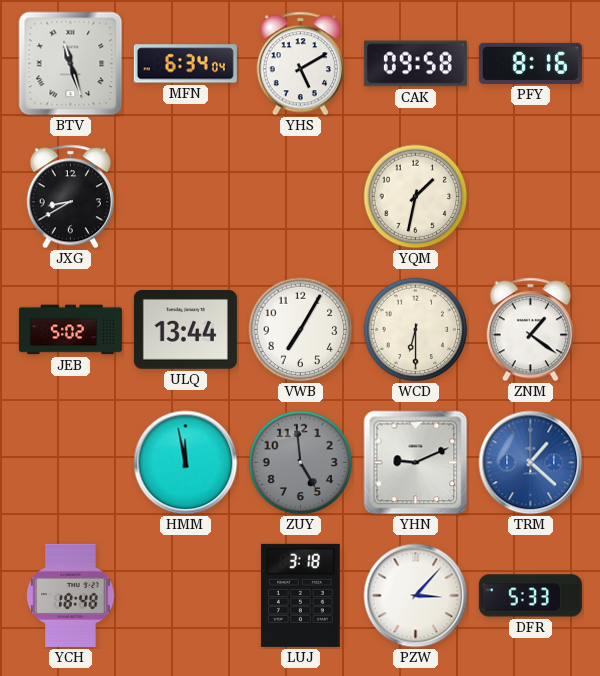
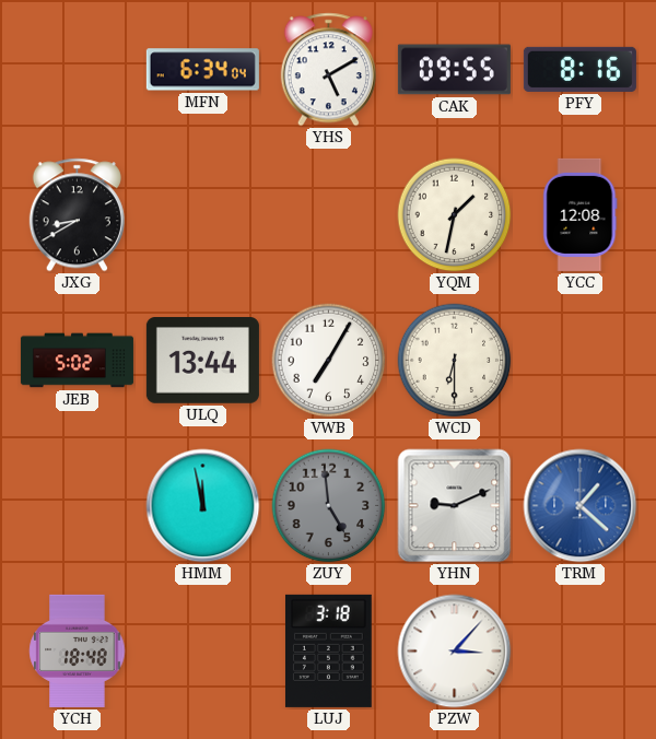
BTV: 11:27 -> none
CAK: 09:58 -> 09:55
YCC: none -> 12:08
ZNM: 1:21 -> none
DFR: 5:33 -> none
